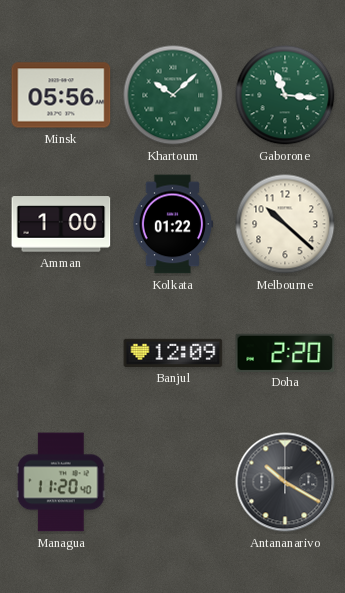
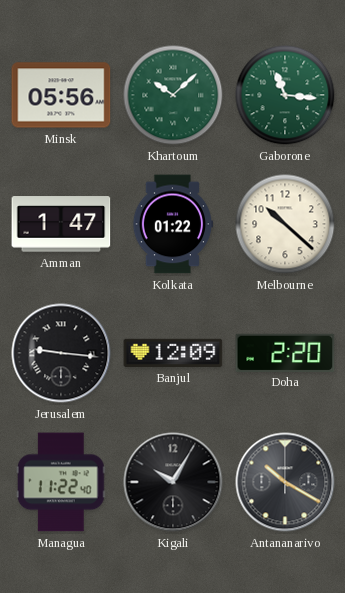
Amman: 1:00 -> 1:47
Jerusalem: none -> 9:16
Managua: 11:20 -> 11:22
Kigali: none -> 10:05
